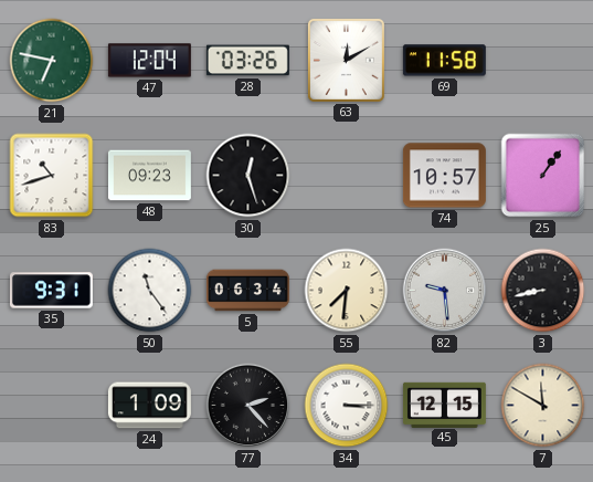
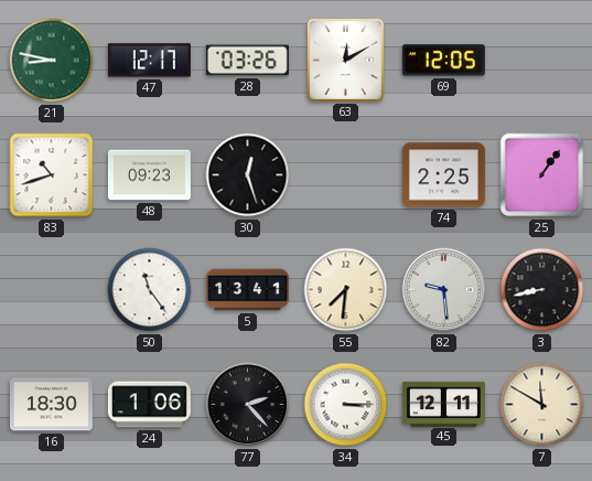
21: 6:47 -> 8:47
47: 12:04 -> 12:17
69: 11:58 -> 12:05
74: 10:57 -> 2:25
35: 9:31 -> none
5: 06:34 -> 13:41
16: none -> 18:30
24: 1:09 -> 1:06
45: 12:15 -> 12:11
